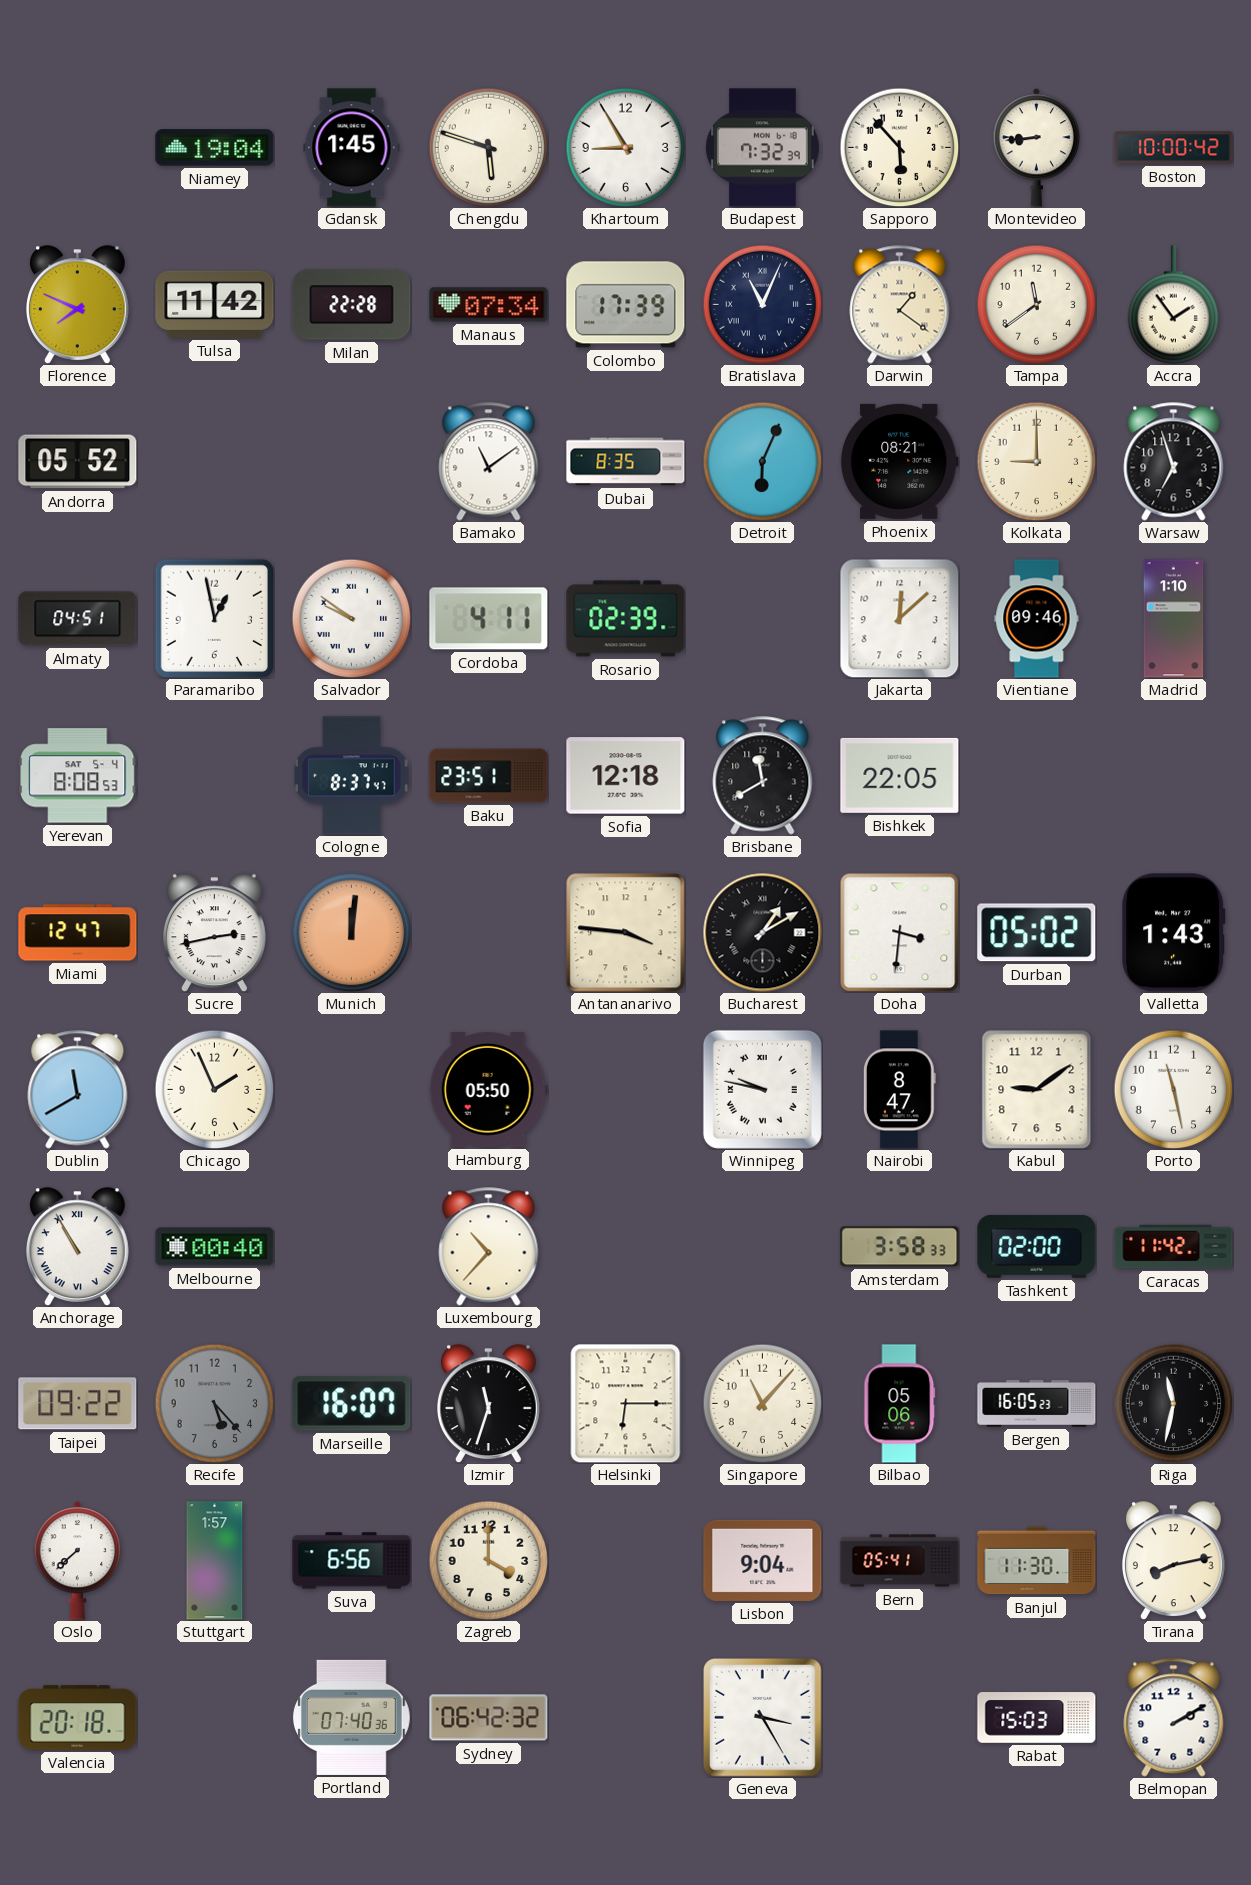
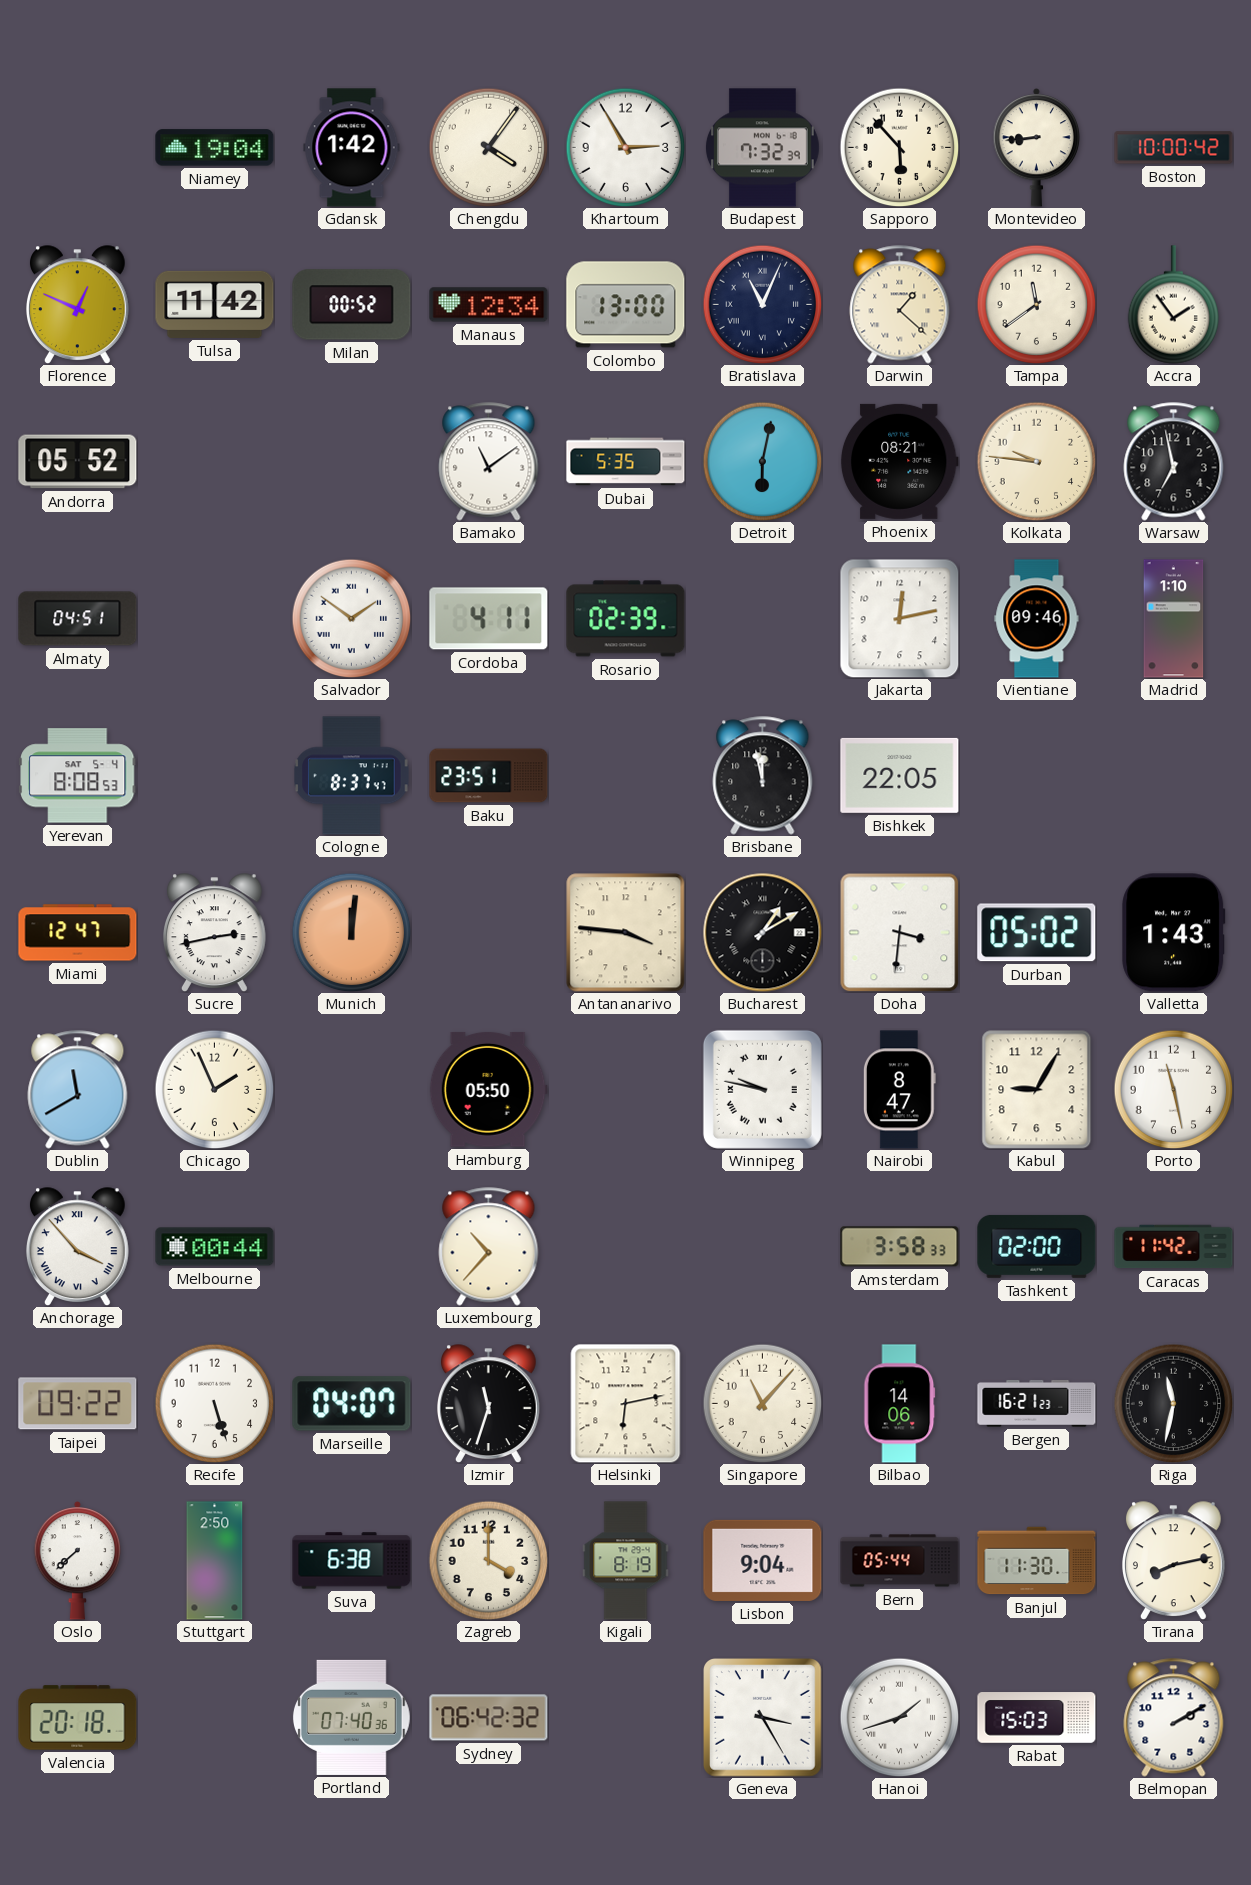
Gdansk: 1:45 -> 1:42
Chengdu: 5:48 -> 4:06
Khartoum: 8:55 -> 2:55
Florence: 7:49 -> 12:49
Milan: 22:28 -> 00:52
Manaus: 07:34 -> 12:34
Colombo: 17:39 -> 13:00
Darwin: 1:21 -> 1:22
Dubai: 8:35 -> 5:35
Detroit: 6:04 -> 6:02
Kolkata: 9:00 -> 9:46
Warsaw: 6:57 -> 6:58
Paramaribo: 12:58 -> none
Salvador: 9:51 -> 1:51
Jakarta: 12:08 -> 12:13
Sofia: 12:18 -> none
Brisbane: 11:40 -> 11:58
Kabul: 9:09 -> 9:05
Anchorage: 10:55 -> 3:53
Melbourne: 00:40 -> 00:44
Recife: 5:23 -> 5:27
Recife dial: grey -> white
Marseille: 16:07 -> 04:07
Helsinki: 6:15 -> 6:13
Bilbao: 05:06 -> 14:06
Bergen: 16:05 -> 16:21
Stuttgart: 1:57 -> 2:50
Suva: 6:56 -> 6:38
Kigali: none -> 8:19
Bern: 05:41 -> 05:44
Hanoi: none -> 1:42
